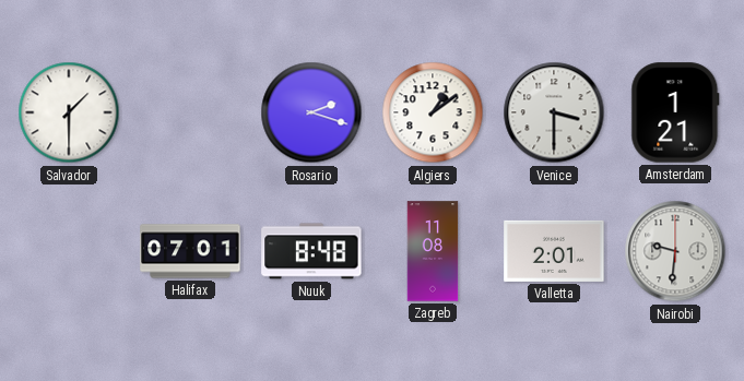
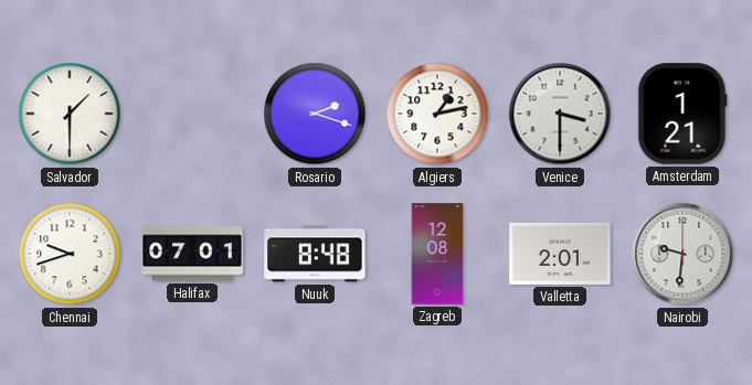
Algiers: 1:09 -> 1:13
Chennai: none -> 9:42
Zagreb: 11:08 -> 12:08
